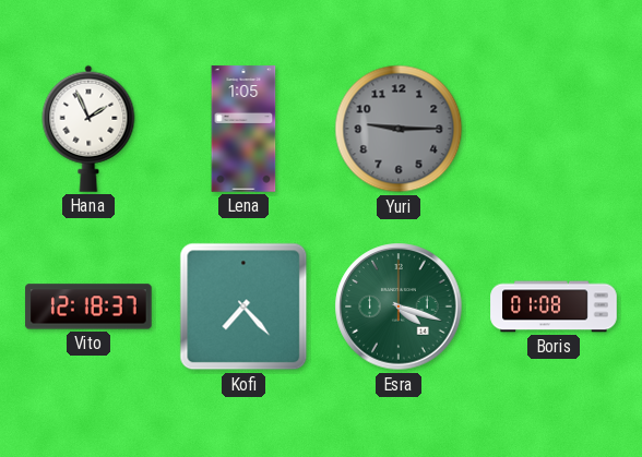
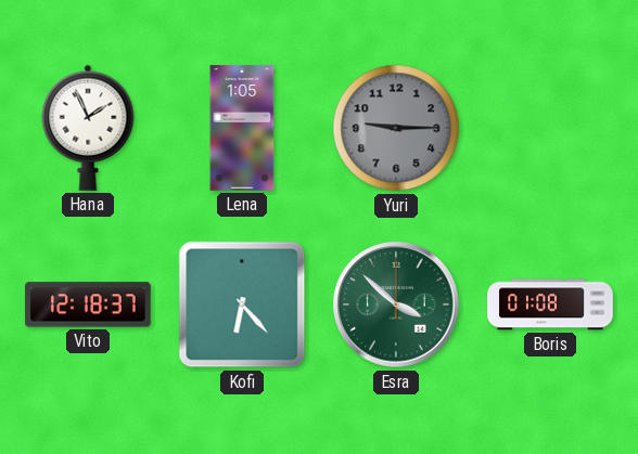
Kofi: 7:23 -> 6:23
Esra: 4:18 -> 3:52
